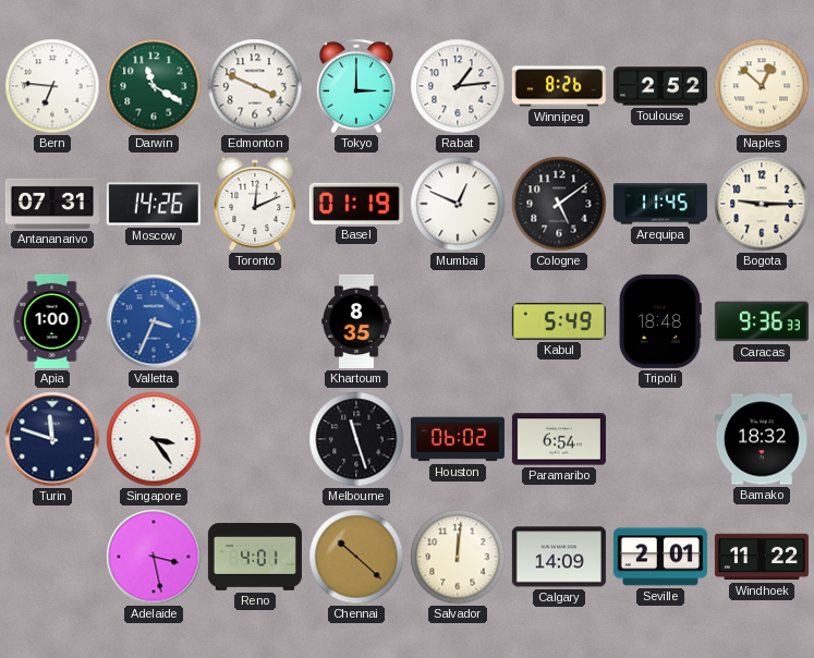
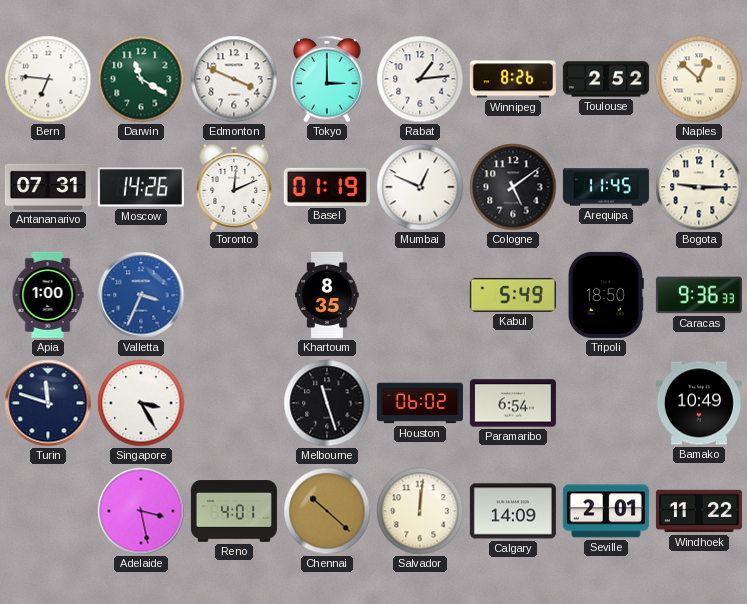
Tripoli: 18:48 -> 18:50
Singapore: 3:24 -> 3:25
Bamako: 18:32 -> 10:49
